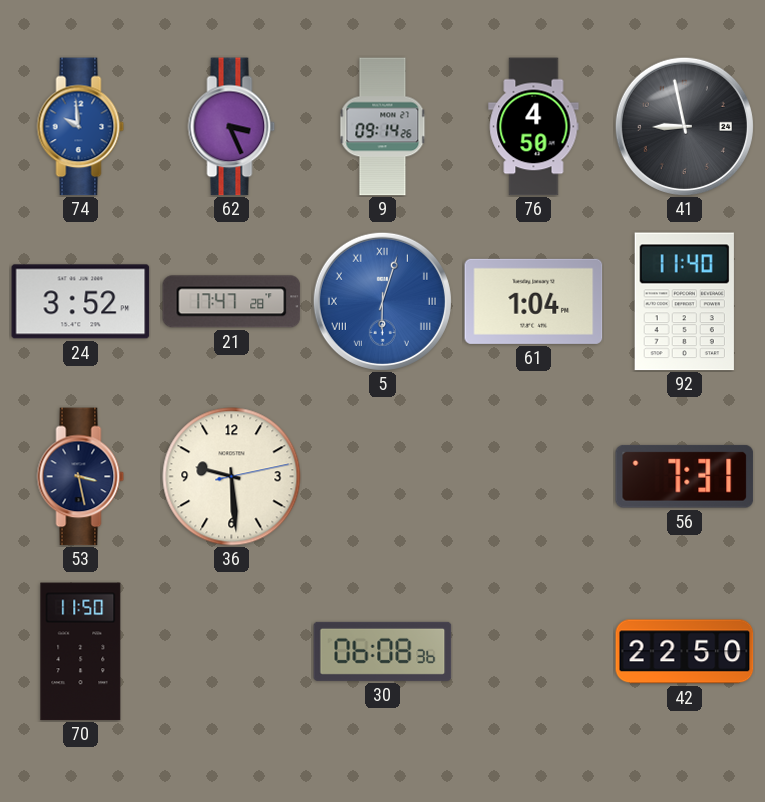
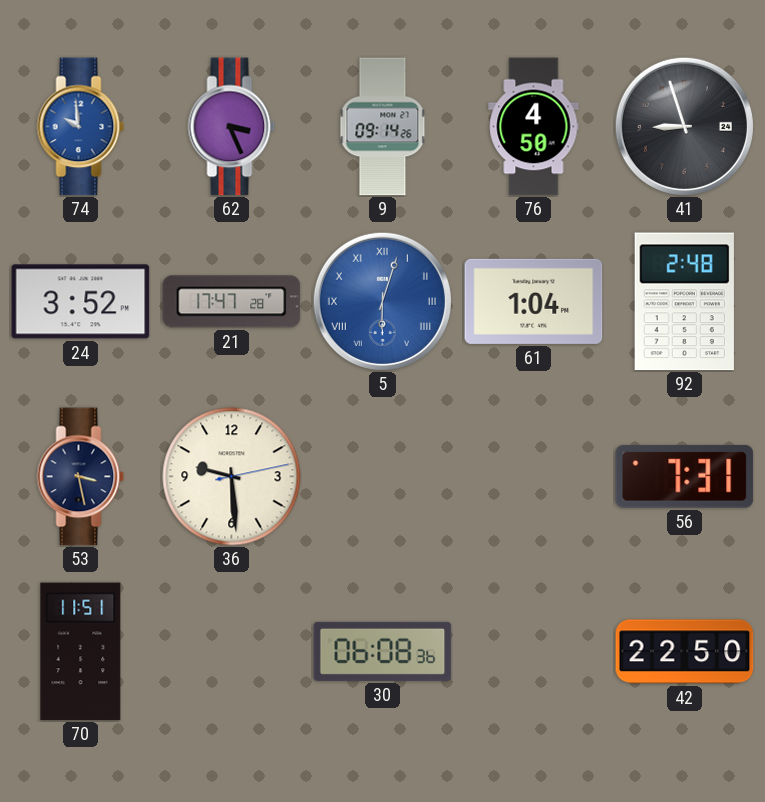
41: 8:58 -> 8:57
92: 11:40 -> 2:48
70: 11:50 -> 11:51
